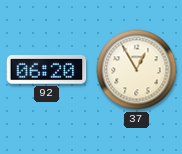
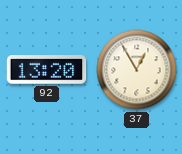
92: 06:20 -> 13:20
